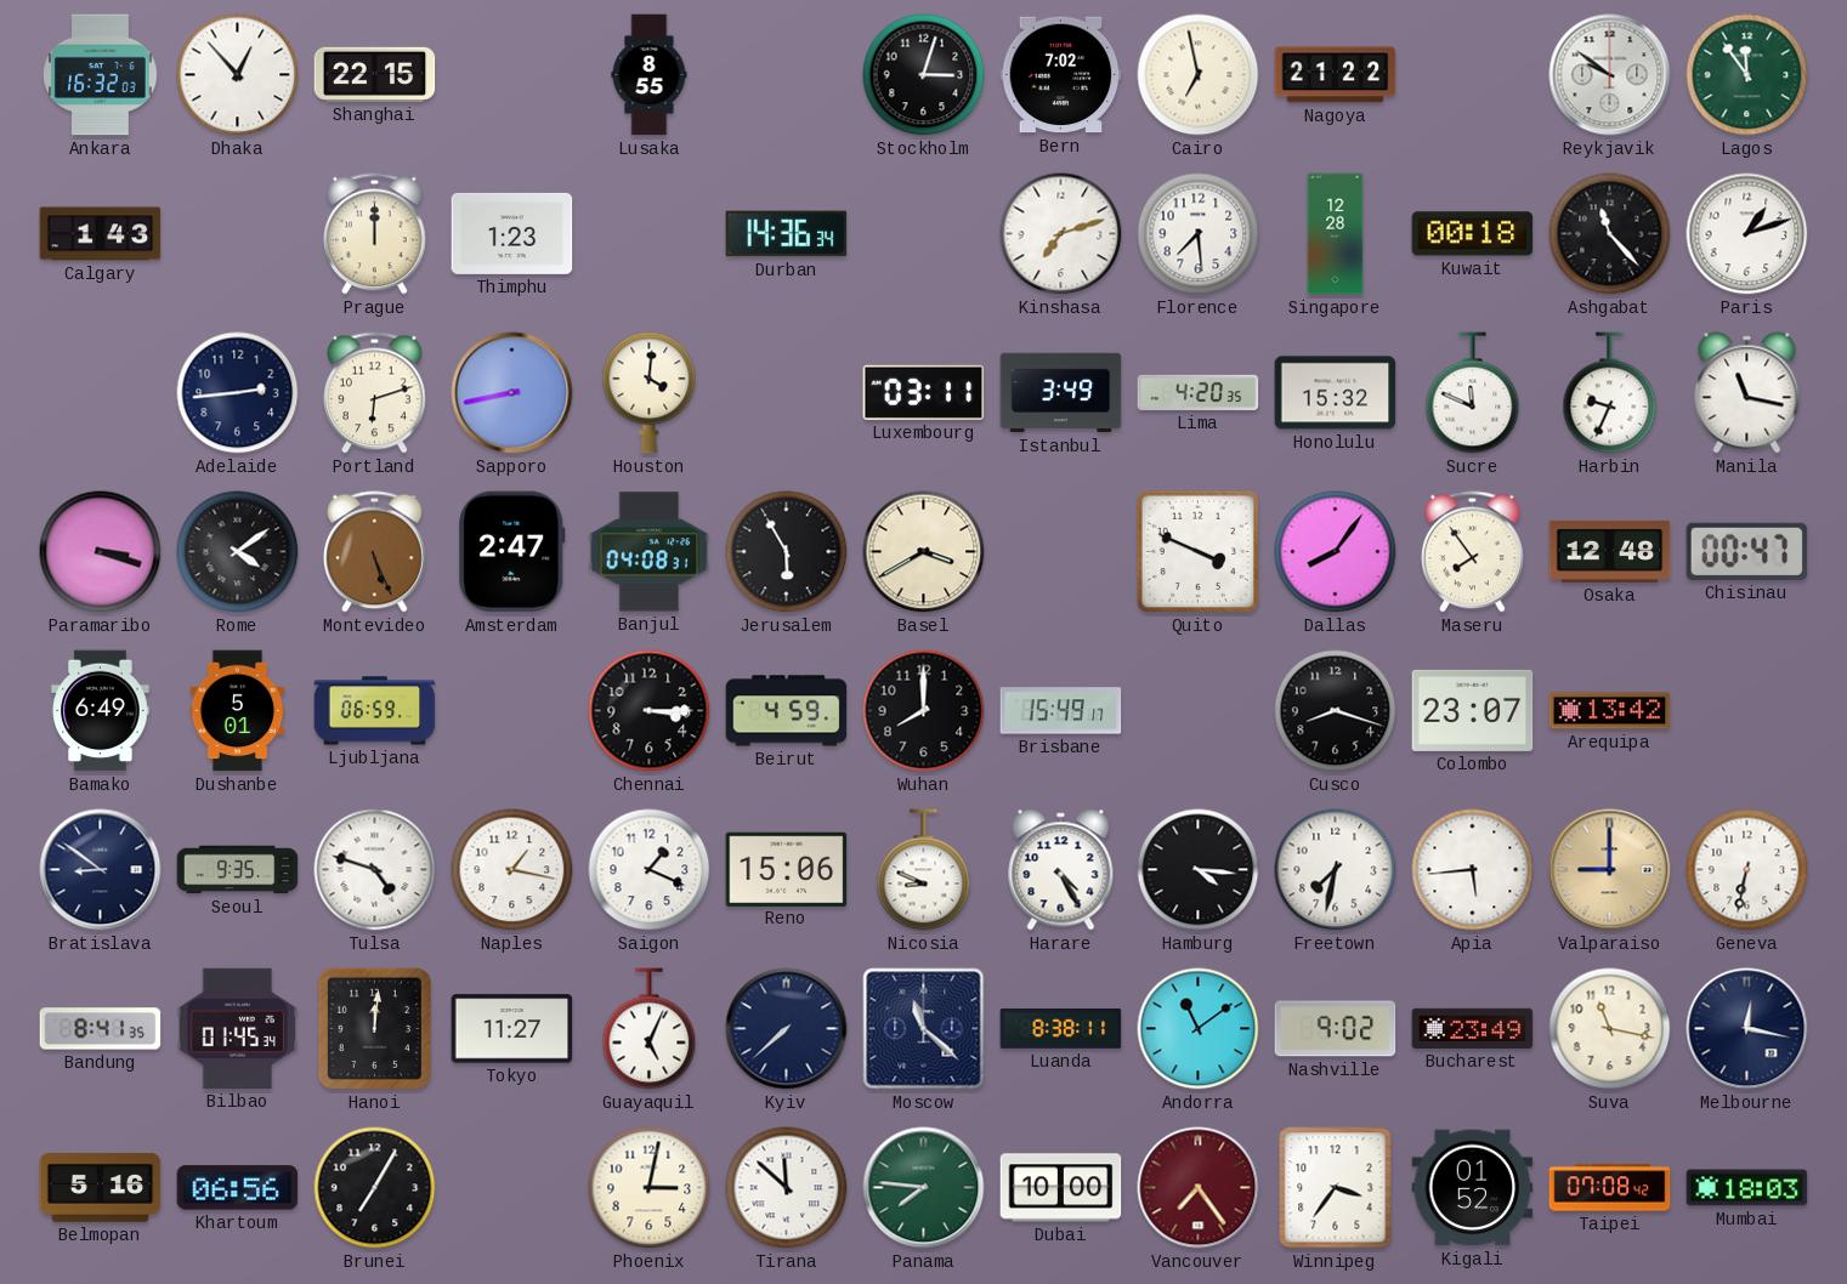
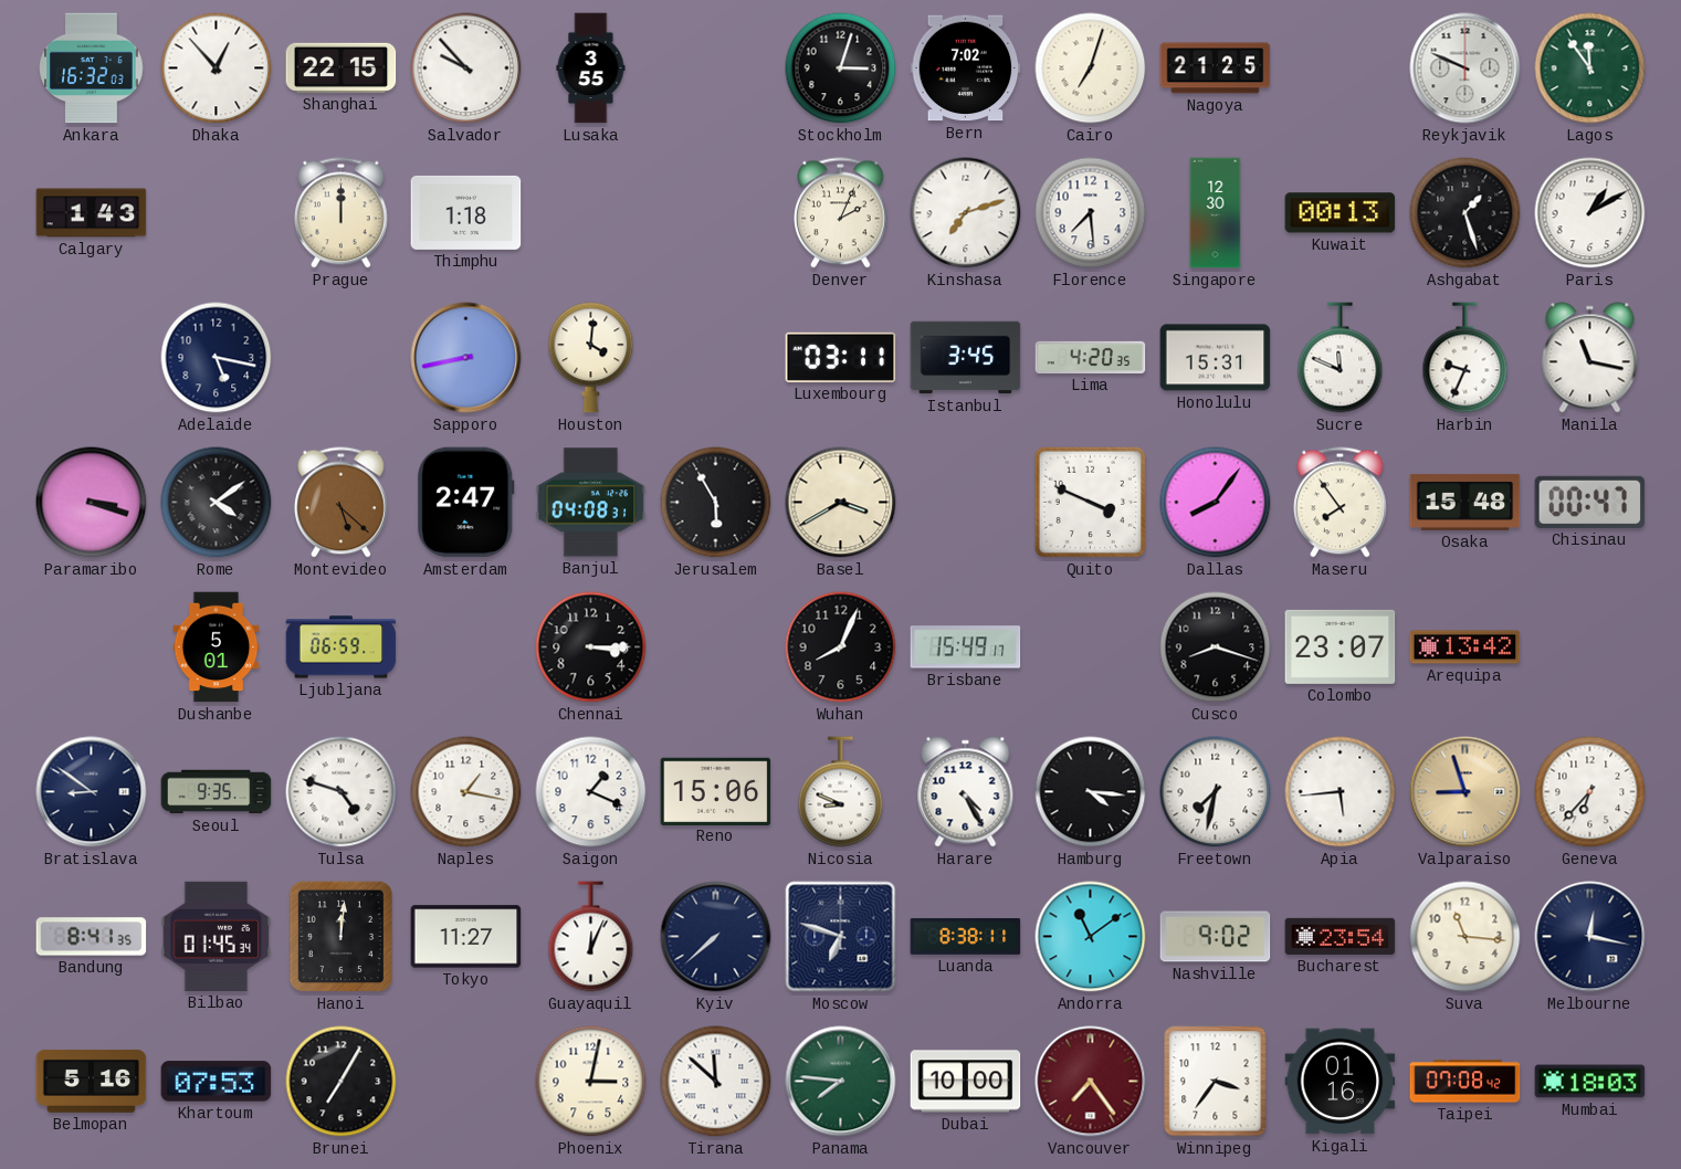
Salvador: none -> 9:53
Lusaka: 8:55 -> 3:55
Cairo: 6:58 -> 7:03
Nagoya: 21:22 -> 21:25
Reykjavik: 9:51 -> 9:49
Thimphu: 1:23 -> 1:18
Durban: 14:36 -> none
Denver: none -> 2:04
Singapore: 12:28 -> 12:30
Kuwait: 00:18 -> 00:13
Ashgabat: 11:23 -> 1:27
Paris: 1:12 -> 1:10
Adelaide: 2:44 -> 5:17
Portland: 6:12 -> none
Istanbul: 3:49 -> 3:45
Honolulu: 15:32 -> 15:31
Montevideo: 5:26 -> 5:22
Osaka: 12:48 -> 15:48
Bamako: 6:49 -> none
Beirut: 4:59 -> none
Wuhan: 8:00 -> 8:04
Valparaiso: 9:00 -> 8:57
Geneva: 6:32 -> 6:37
Guayaquil: 5:04 -> 12:04
Moscow: 11:22 -> 6:48
Bucharest: 23:49 -> 23:54
Suva: 11:17 -> 11:16
Khartoum: 06:56 -> 07:53
Kigali: 01:52 -> 01:16
